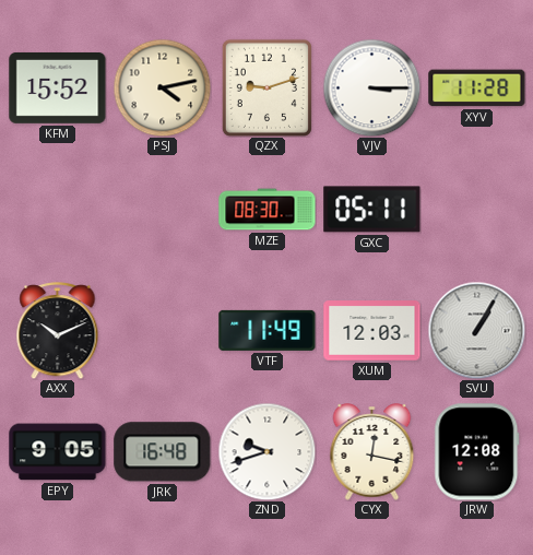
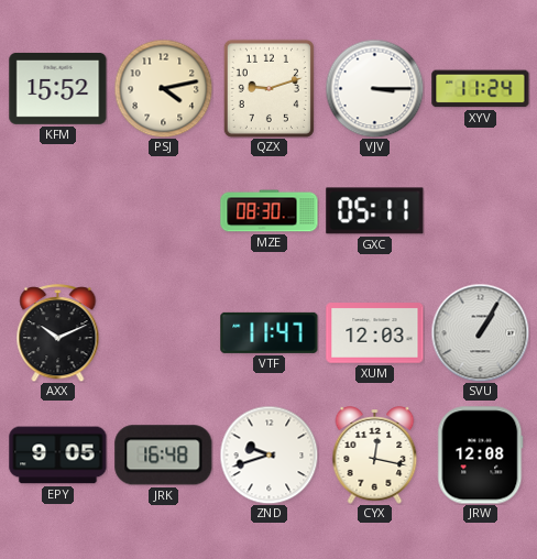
XYV: 11:28 -> 11:24
VTF: 11:49 -> 11:47
